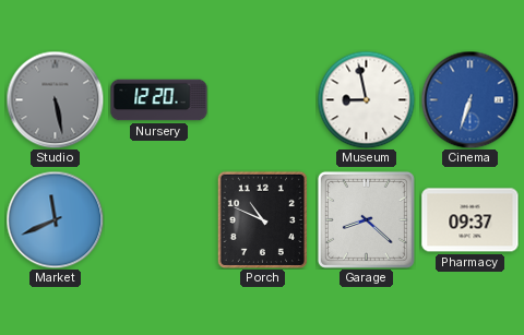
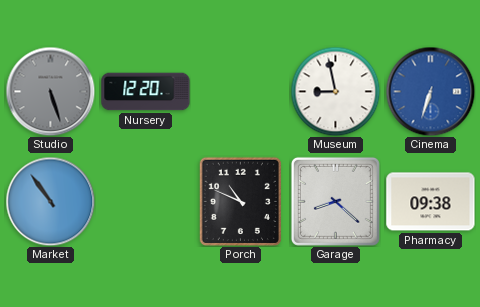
Studio: 5:28 -> 5:27
Market: 11:41 -> 10:54
Pharmacy: 09:37 -> 09:38
